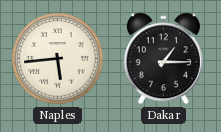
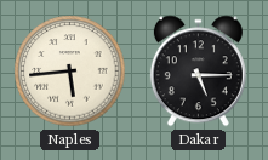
Dakar: 1:15 -> 5:15
